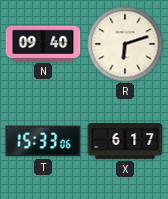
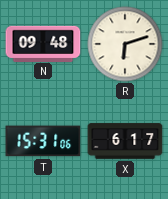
N: 09:40 -> 09:48
T: 15:33 -> 15:31
